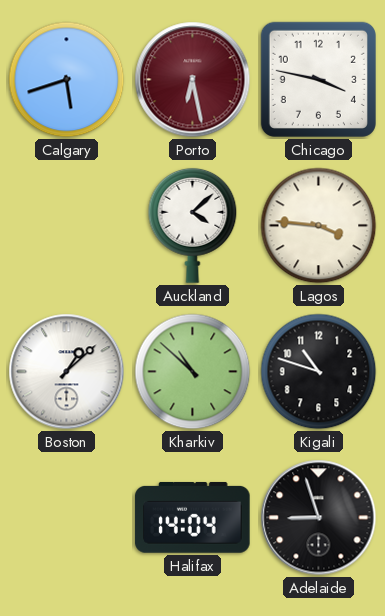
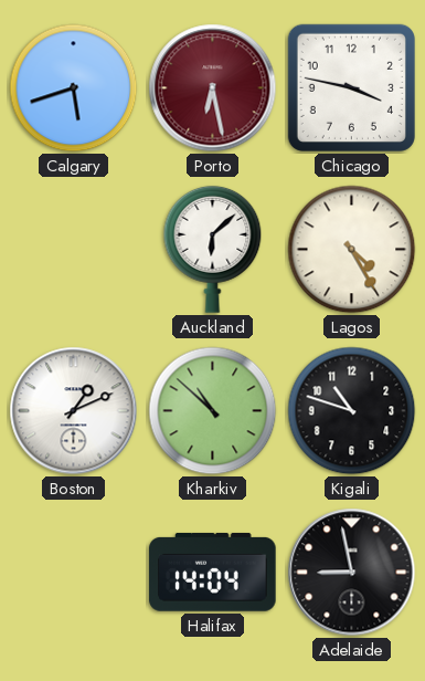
Auckland: 4:08 -> 6:08
Lagos: 3:46 -> 4:25
Boston: 1:08 -> 1:11
Adelaide: 8:57 -> 8:58
